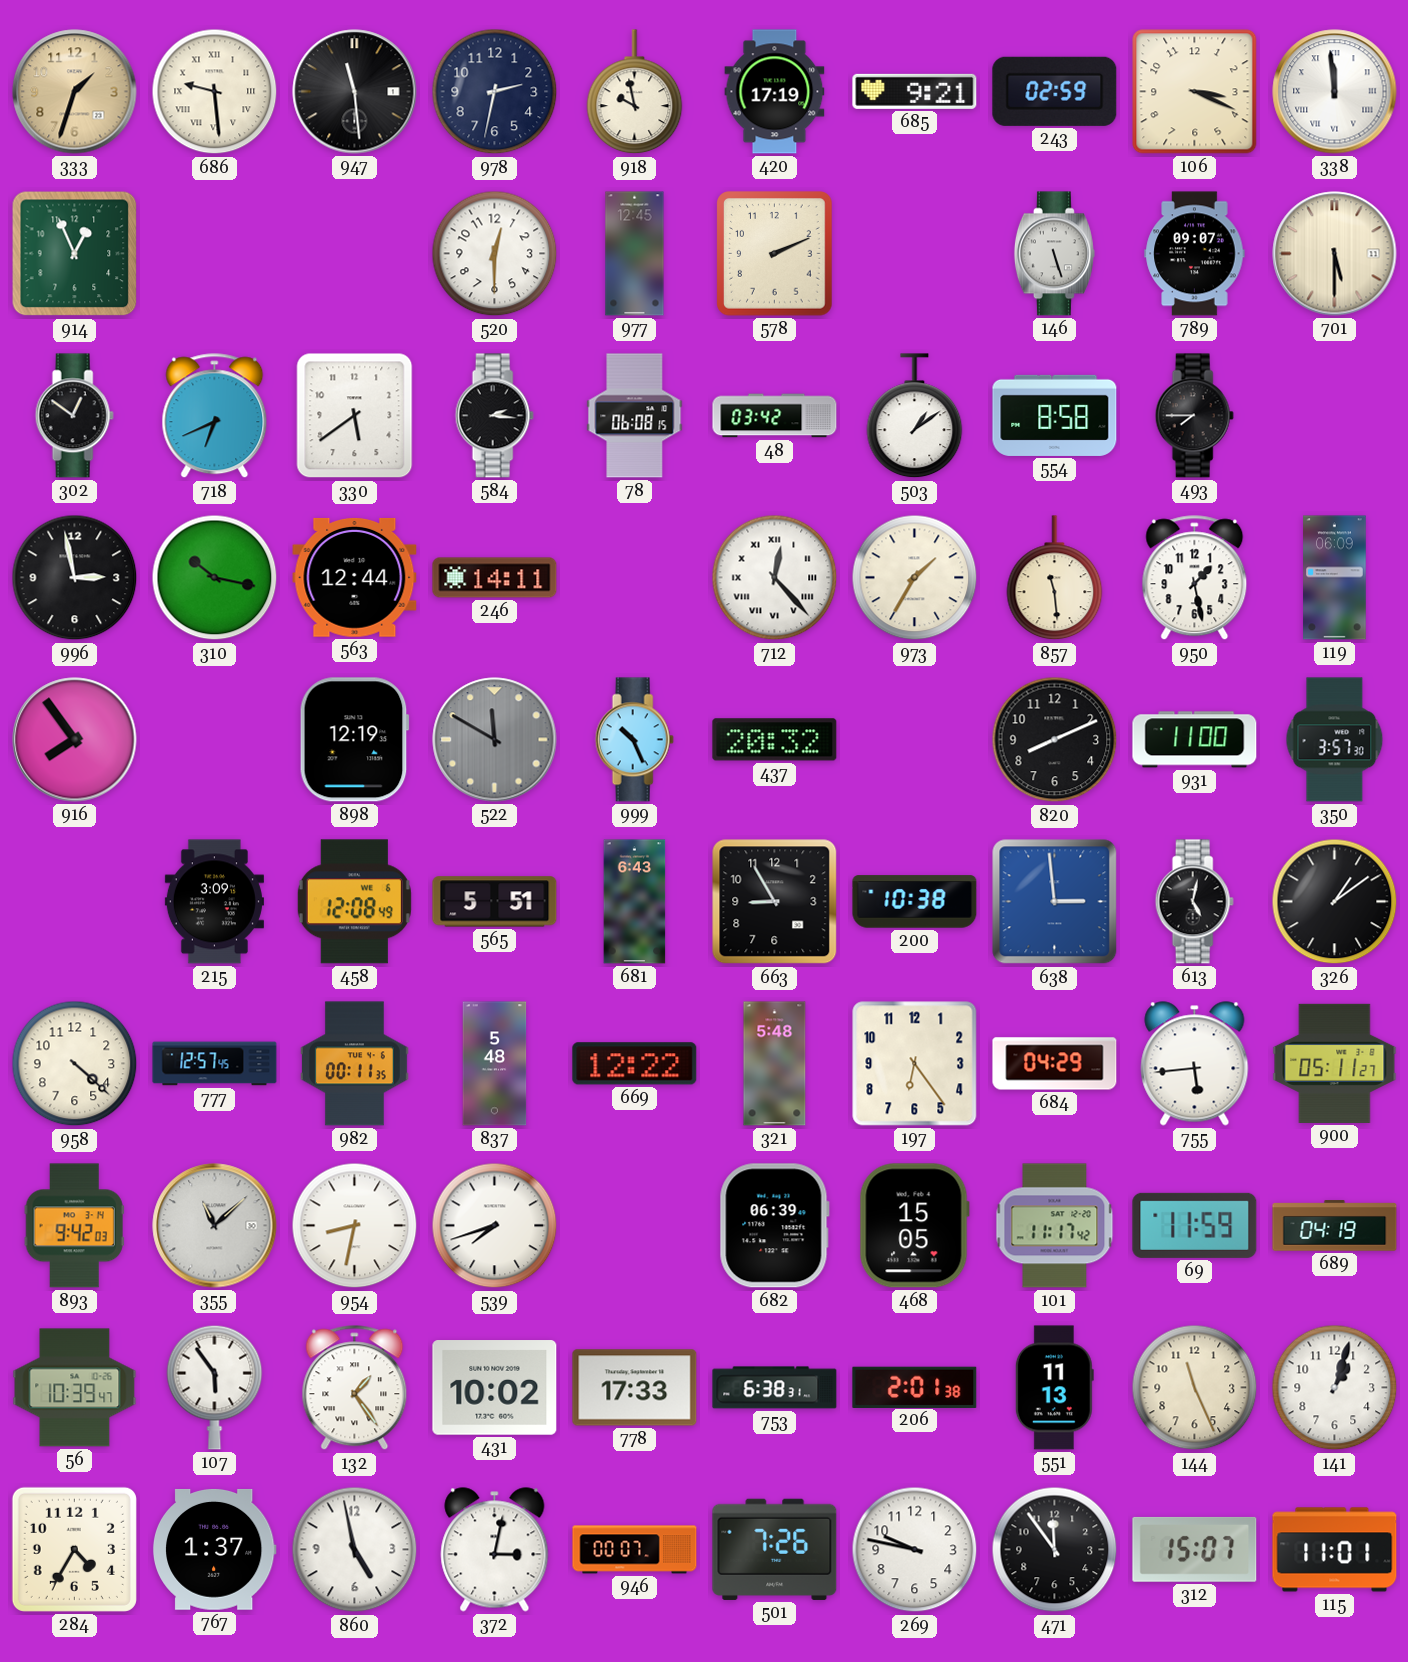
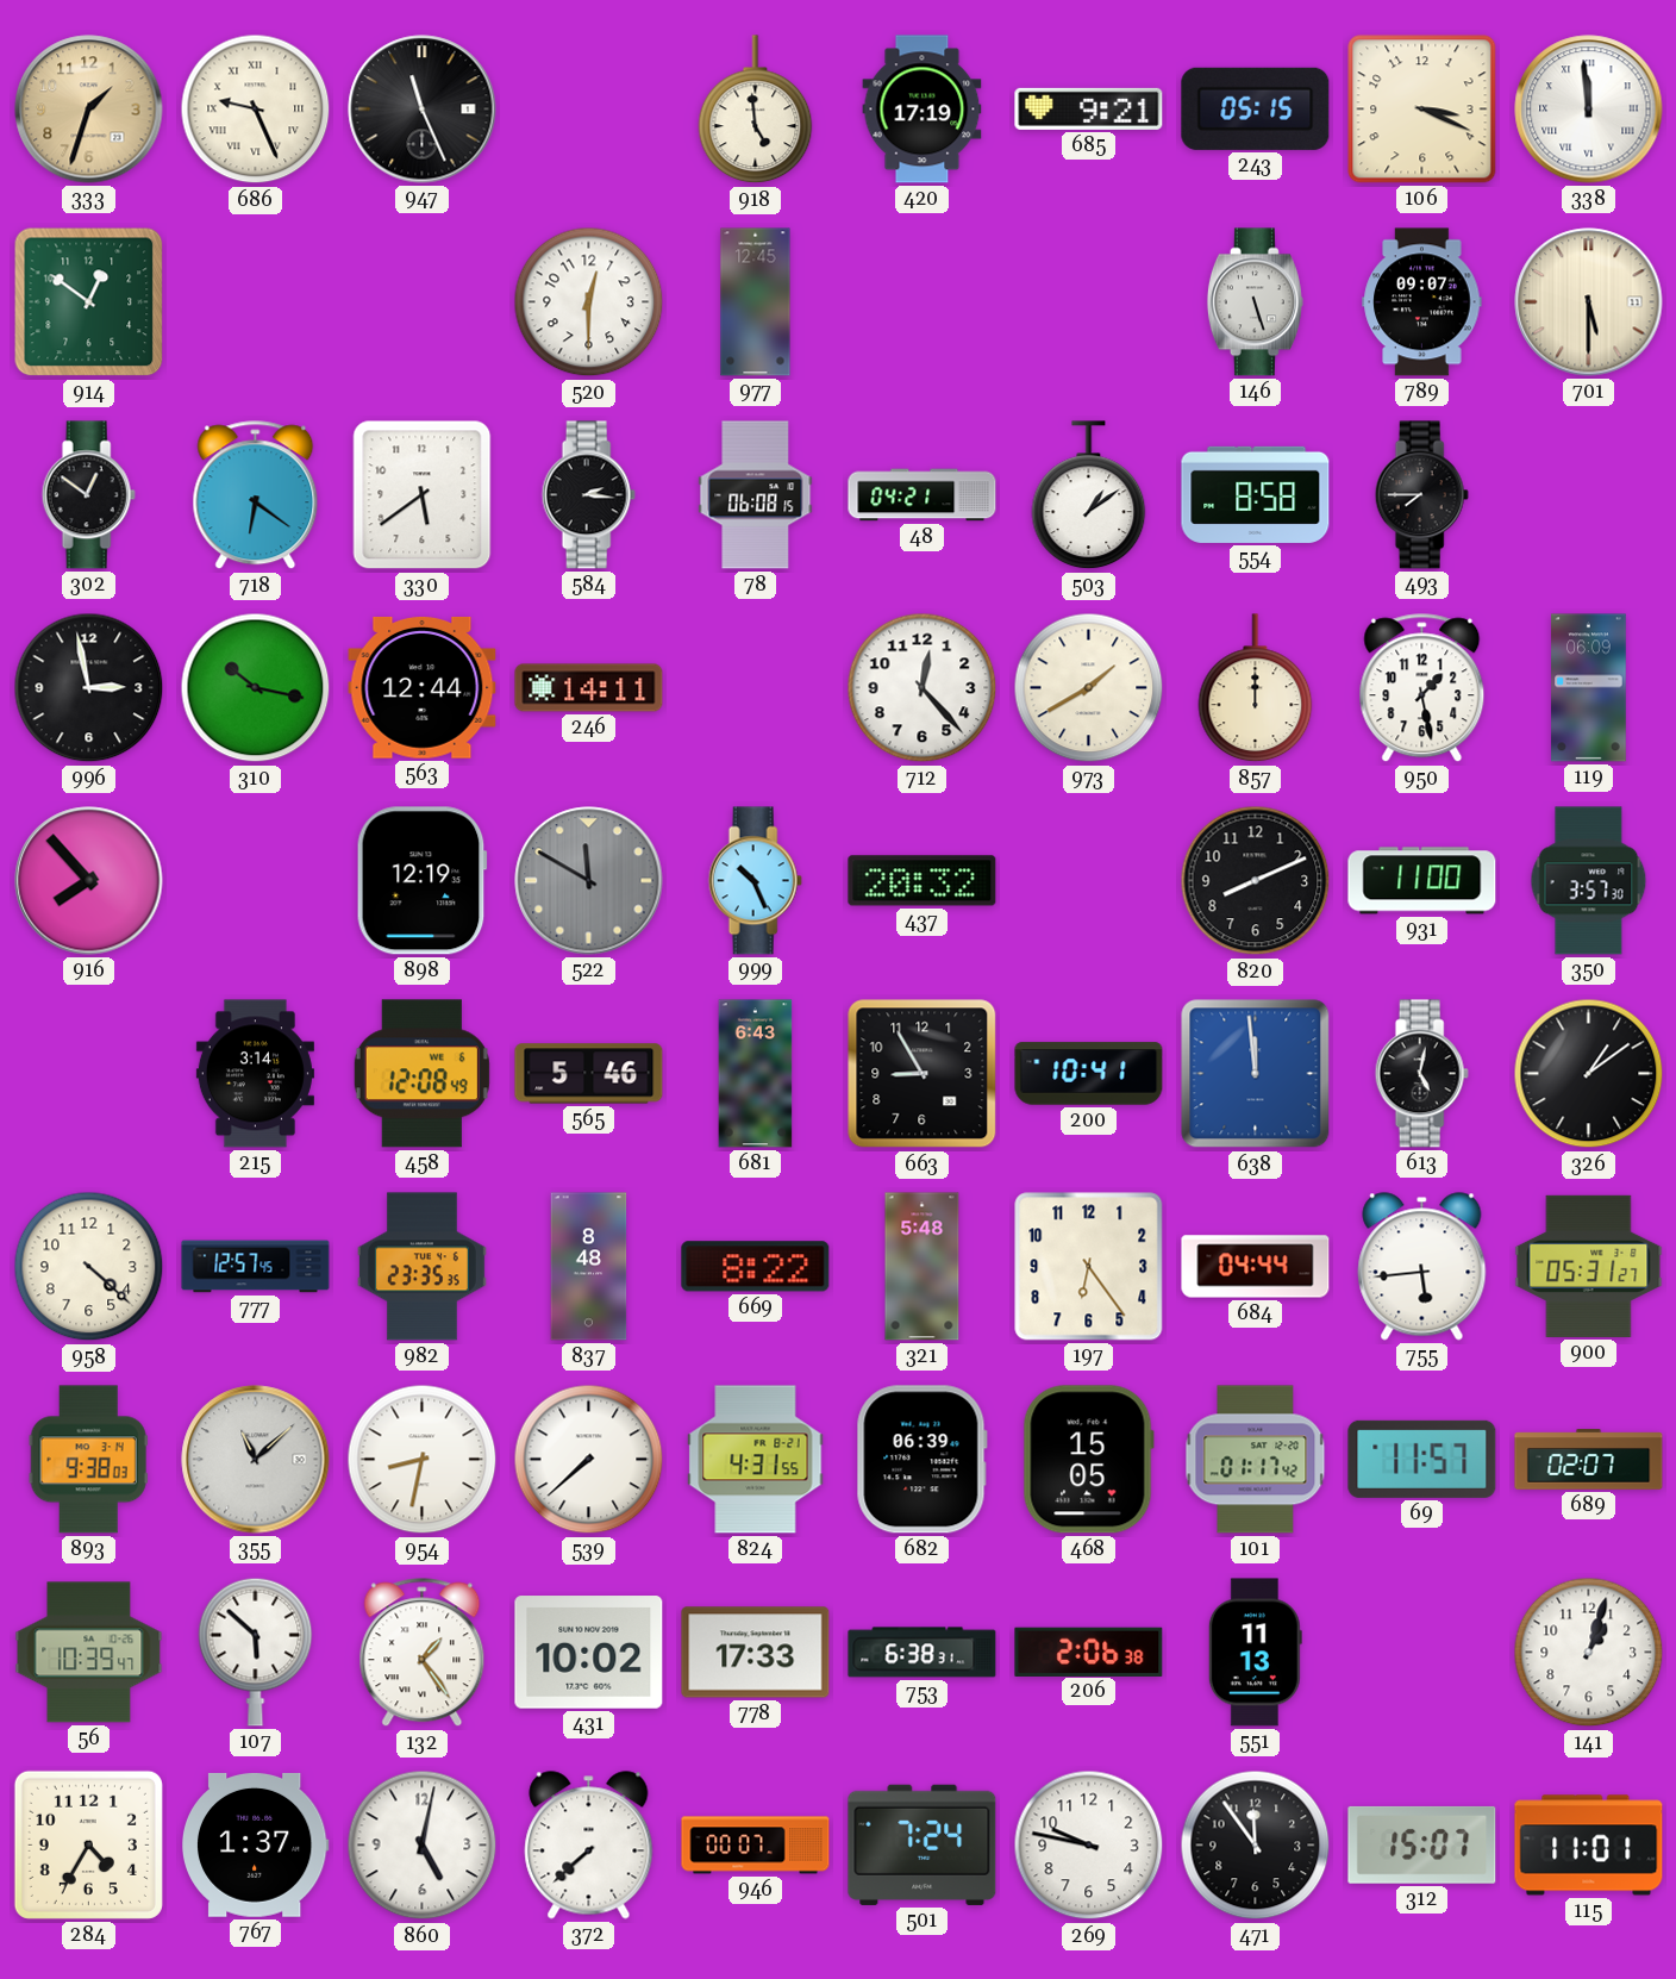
686: 9:29 -> 9:26
947: 11:29 -> 11:26
978: 2:32 -> none
918: 9:58 -> 4:59
243: 02:59 -> 05:15
914: 12:56 -> 12:51
578: 2:11 -> none
718: 6:41 -> 6:21
48: 03:42 -> 04:21
712 numerals: Roman -> Arabic
973: 1:35 -> 1:40
857: 11:29 -> 12:00
916: 7:54 -> 7:53
215: 3:09 -> 3:14
565: 5:51 -> 5:46
200: 10:38 -> 10:41
638: 2:59 -> 11:59
982: 00:11 -> 23:35
837: 5:48 -> 8:48
669: 12:22 -> 8:22
684: 04:29 -> 04:44
900: 05:11 -> 05:31
893: 9:42 -> 9:38
539: 7:42 -> 7:38
824: none -> 4:31
101: 11:17 -> 01:17
69: 11:59 -> 11:57
689: 04:19 -> 02:07
107: 5:54 -> 5:52
206: 2:01 -> 2:06
144: 11:26 -> none
860: 4:58 -> 5:02
372: 3:02 -> 7:38
501: 7:26 -> 7:24
